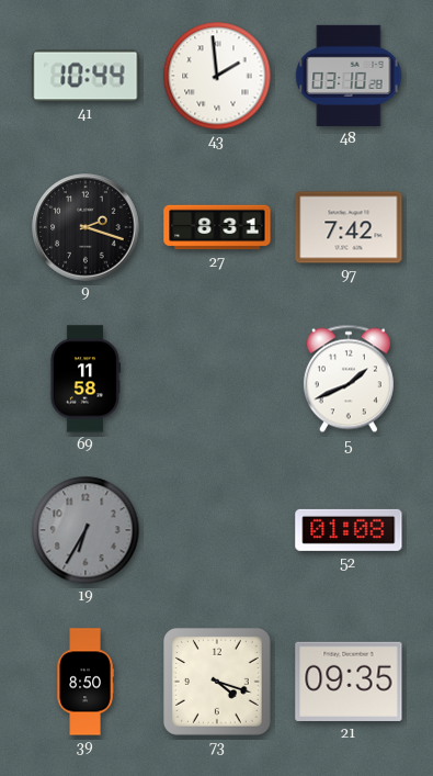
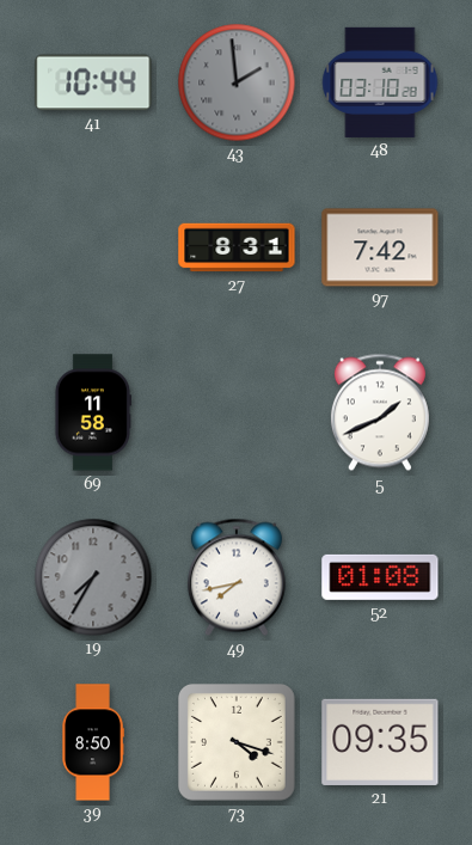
43 dial: white -> grey
9: 2:18 -> none
19: 6:35 -> 7:35
49: none -> 7:43
